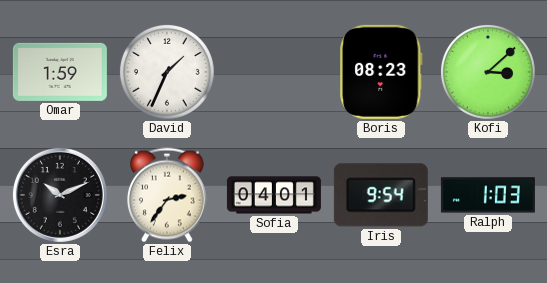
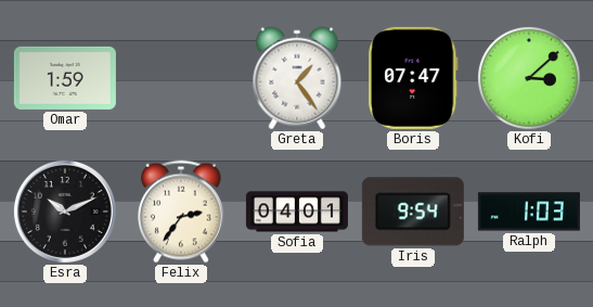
David: 1:34 -> none
Greta: none -> 1:24
Boris: 08:23 -> 07:47
